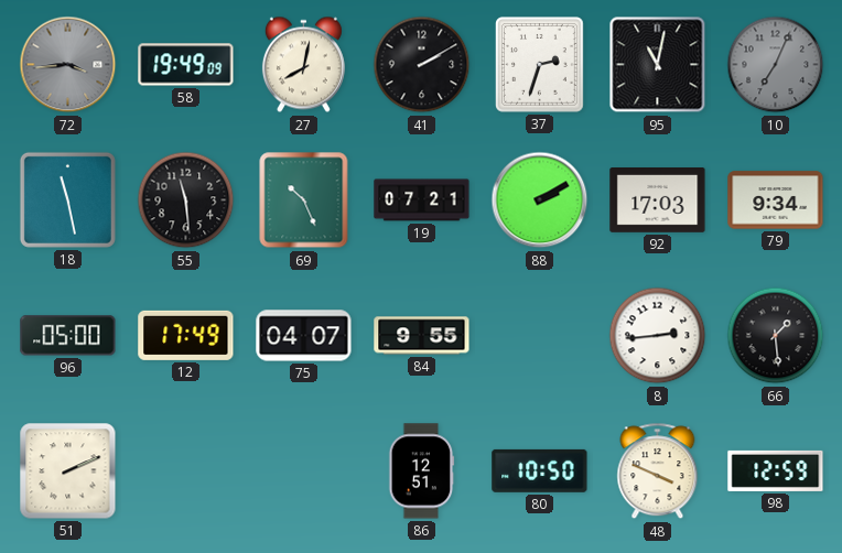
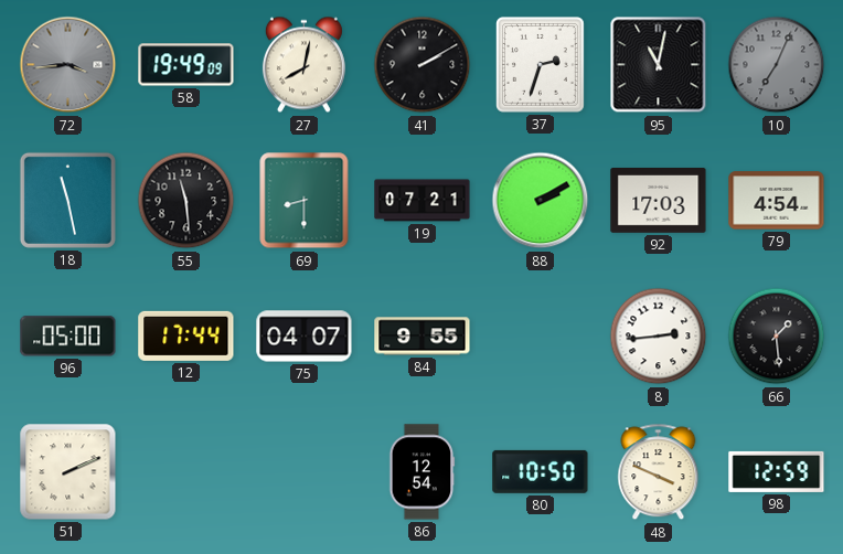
69: 10:26 -> 8:30
79: 9:34 -> 4:54
12: 17:49 -> 17:44
86: 12:51 -> 12:54
